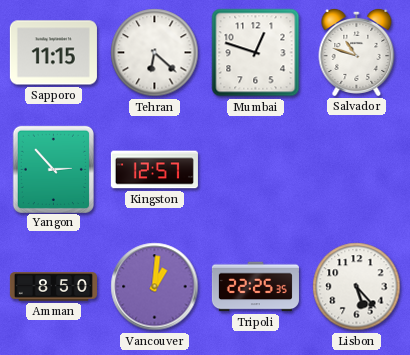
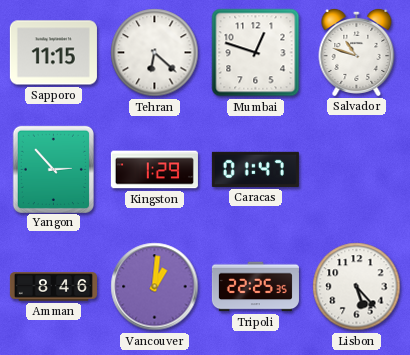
Kingston: 12:57 -> 1:29
Caracas: none -> 01:47
Amman: 8:50 -> 8:46
